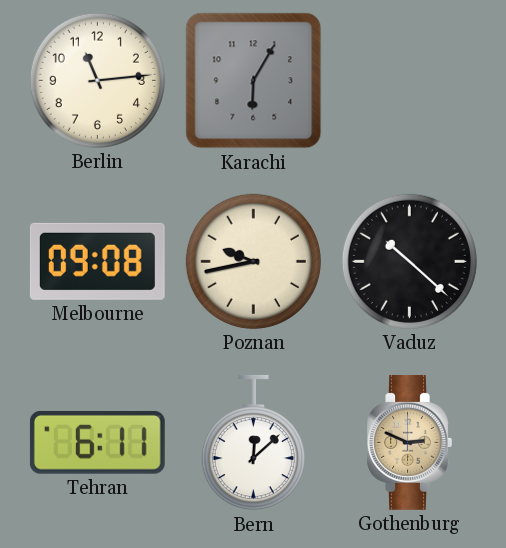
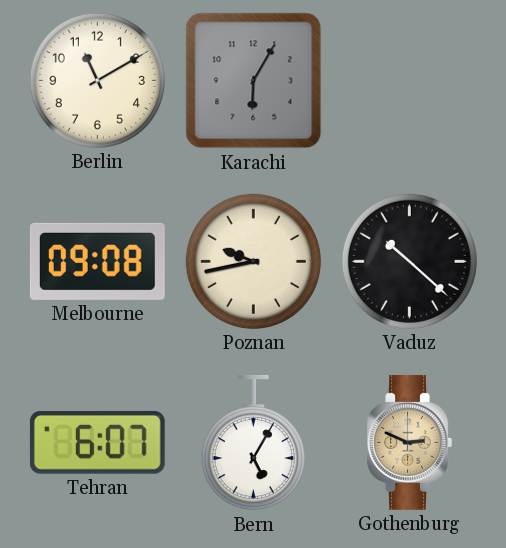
Berlin: 11:14 -> 11:10
Tehran: 6:11 -> 6:07
Bern: 12:08 -> 5:05
